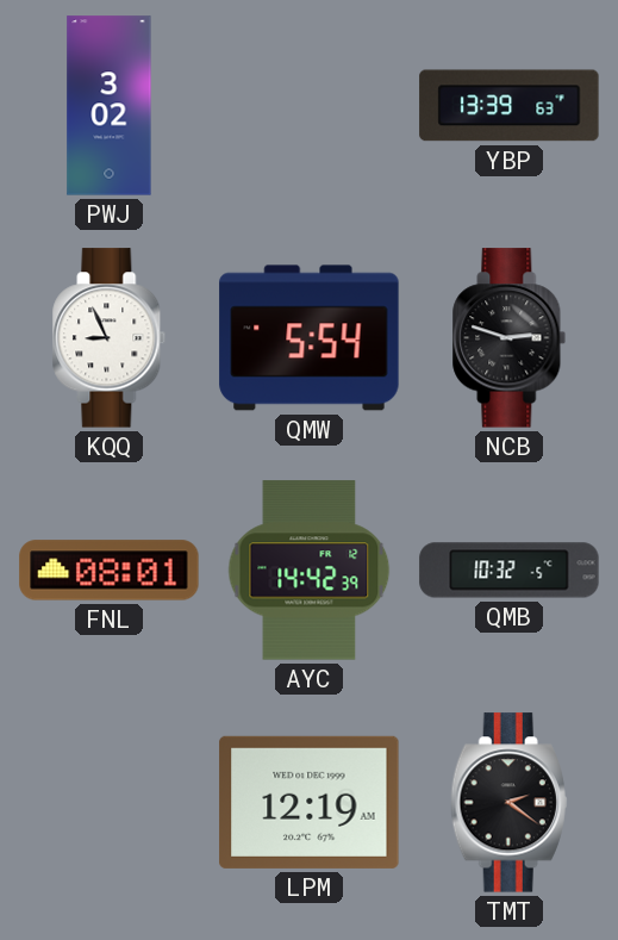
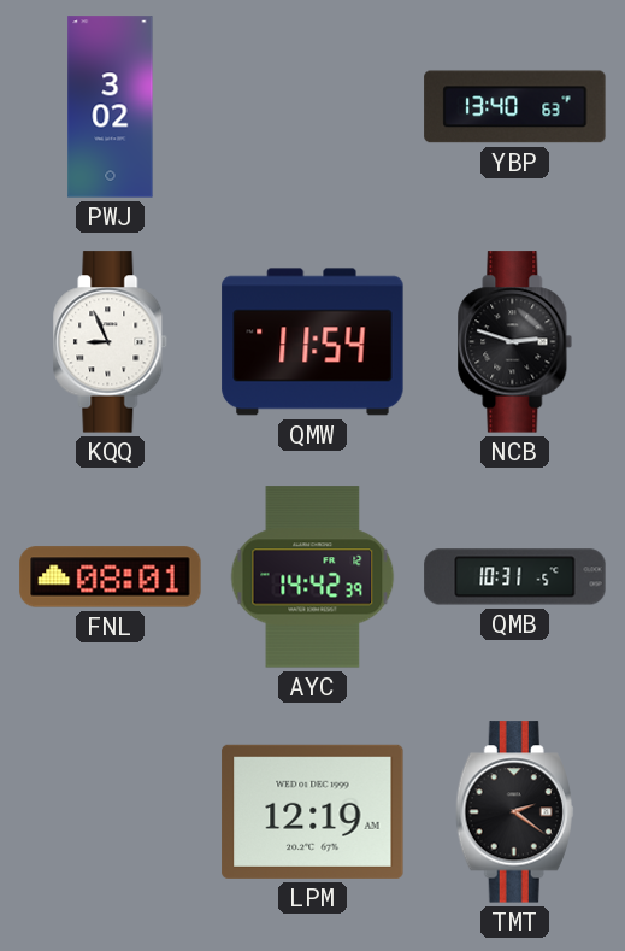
YBP: 13:39 -> 13:40
QMW: 5:54 -> 11:54
QMB: 10:32 -> 10:31
